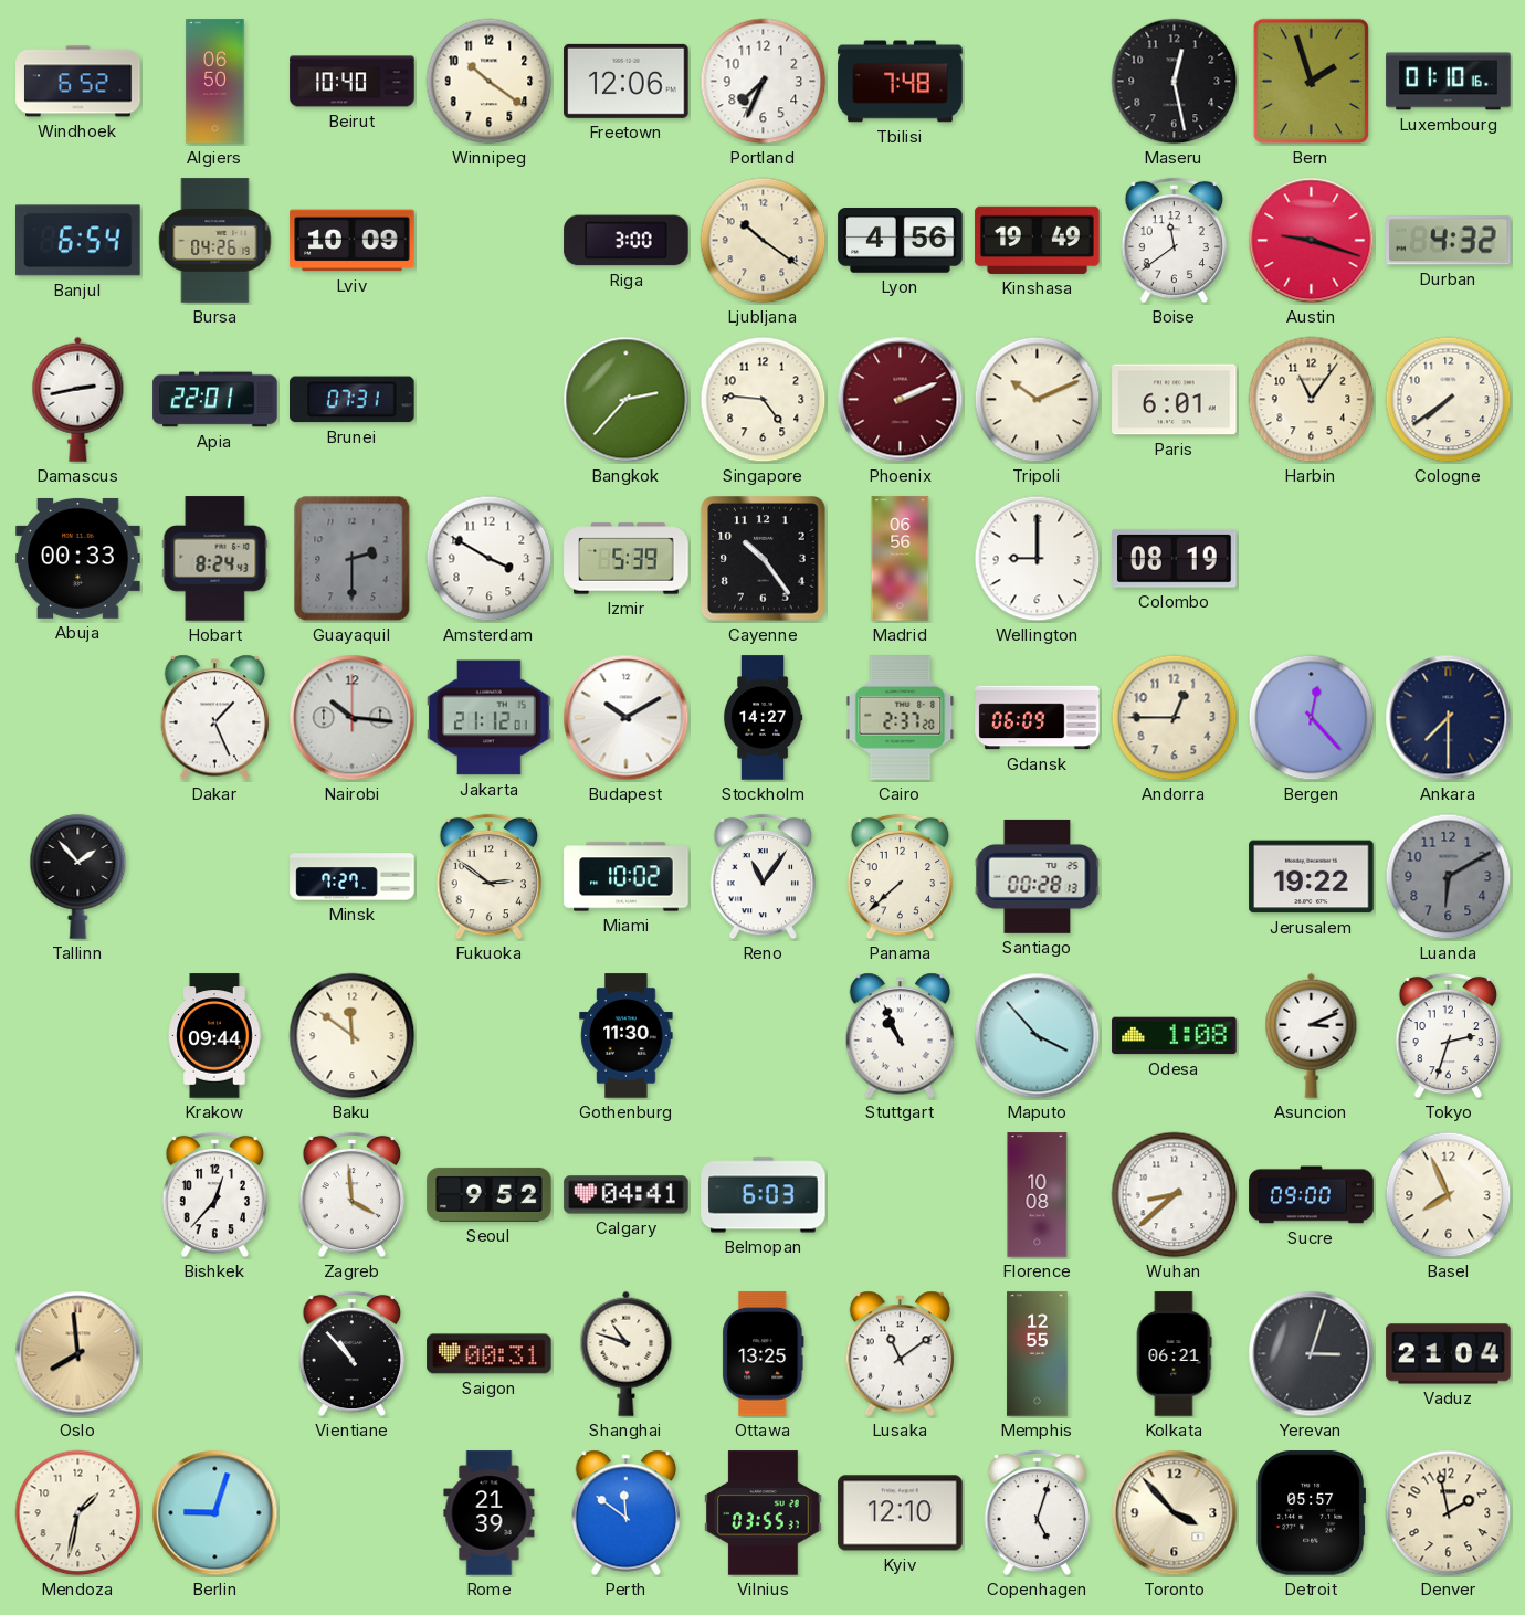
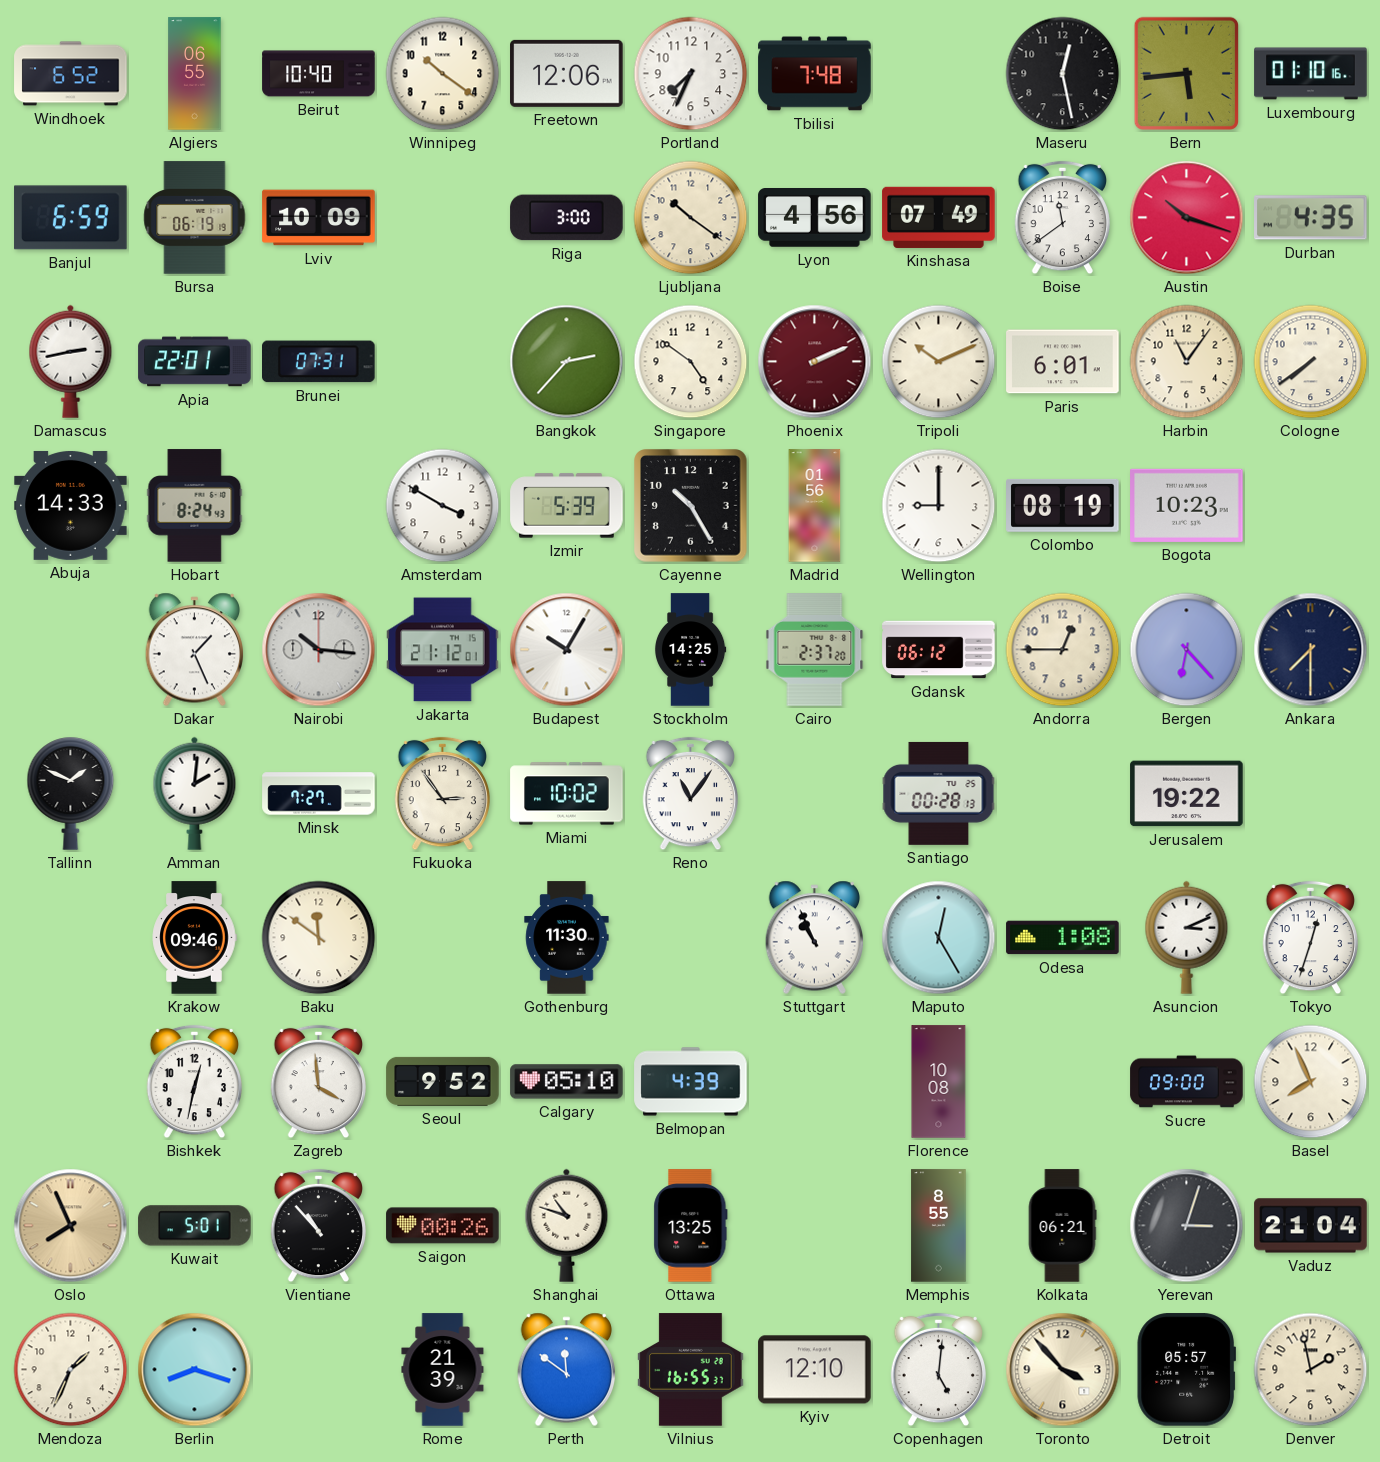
Algiers: 06:50 -> 06:55
Bern: 1:57 -> 5:44
Banjul: 6:54 -> 6:59
Bursa: 04:26 -> 06:19
Kinshasa: 19:49 -> 07:49
Austin: 9:18 -> 10:18
Durban: 4:32 -> 4:35
Singapore: 4:46 -> 4:51
Abuja: 00:33 -> 14:33
Guayaquil: 2:30 -> none
Cayenne: 10:24 -> 10:25
Madrid: 06:56 -> 01:56
Bogota: none -> 10:23
Budapest: 10:10 -> 10:05
Stockholm: 14:27 -> 14:25
Gdansk: 06:09 -> 06:12
Bergen: 12:23 -> 6:23
Tallinn: 1:53 -> 1:49
Amman: none -> 2:01
Fukuoka: 2:51 -> 2:54
Panama: 7:38 -> none
Luanda: 6:10 -> none
Krakow: 09:44 -> 09:46
Maputo: 3:53 -> 12:25
Tokyo: 2:33 -> 12:33
Bishkek: 12:37 -> 12:32
Calgary: 04:41 -> 05:10
Belmopan: 6:03 -> 4:39
Wuhan: 8:38 -> none
Oslo: 7:59 -> 7:56
Kuwait: none -> 5:01
Saigon: 00:31 -> 00:26
Lusaka: 11:09 -> none
Memphis: 12:55 -> 8:55
Mendoza: 1:32 -> 1:34
Berlin: 9:03 -> 8:18
Vilnius: 03:55 -> 16:55
Copenhagen: 5:03 -> 5:01
